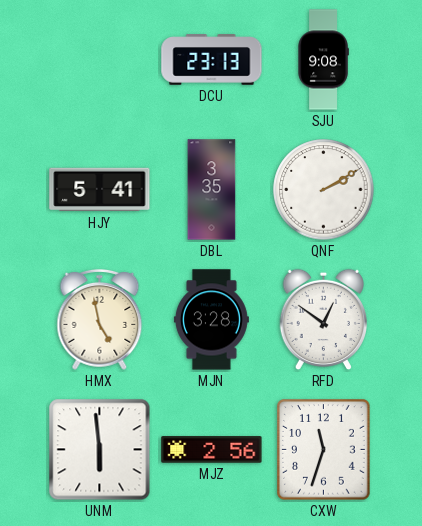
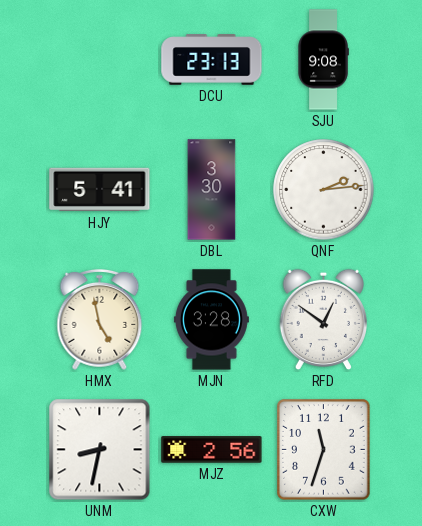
DBL: 3:35 -> 3:30
QNF: 2:10 -> 2:14
UNM: 5:59 -> 8:32
